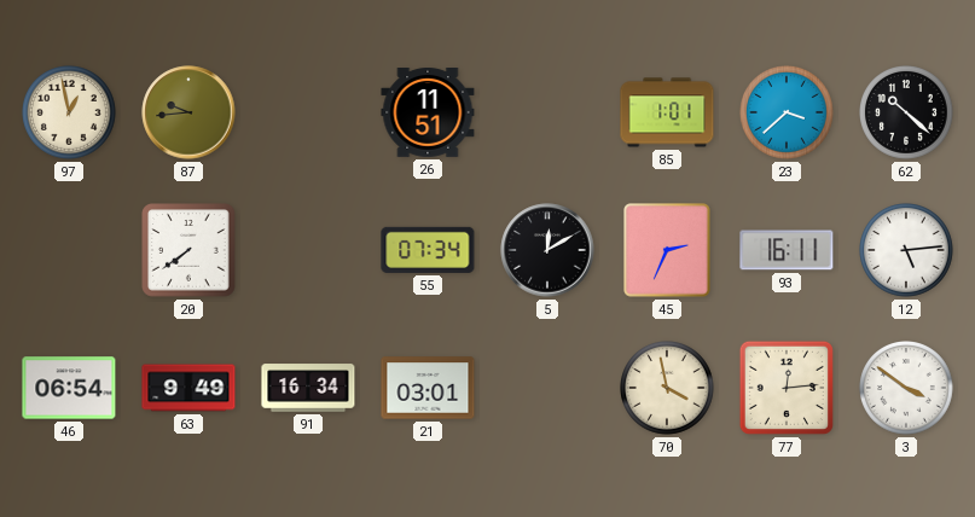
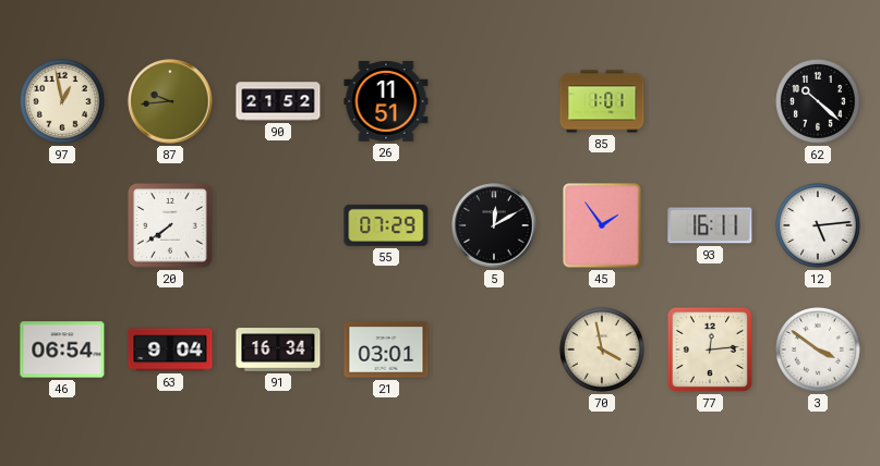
90: none -> 21:52
23: 3:38 -> none
55: 07:34 -> 07:29
45: 2:34 -> 1:54
63: 9:49 -> 9:04
